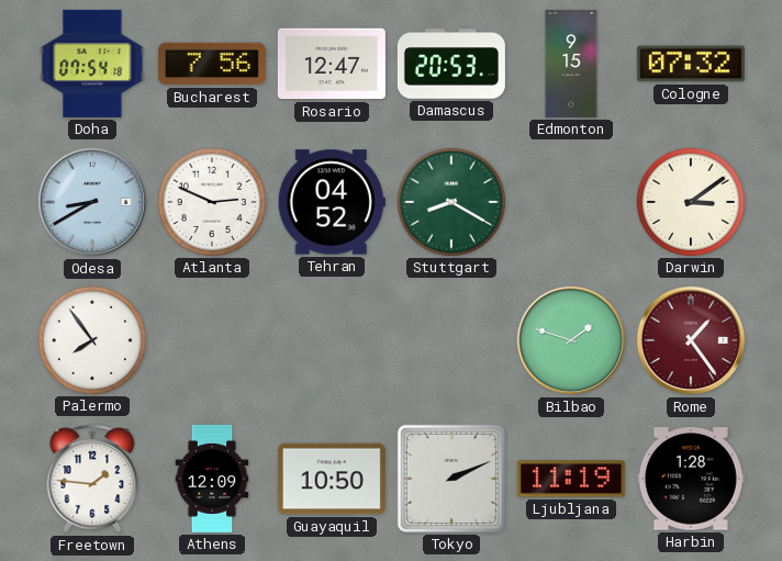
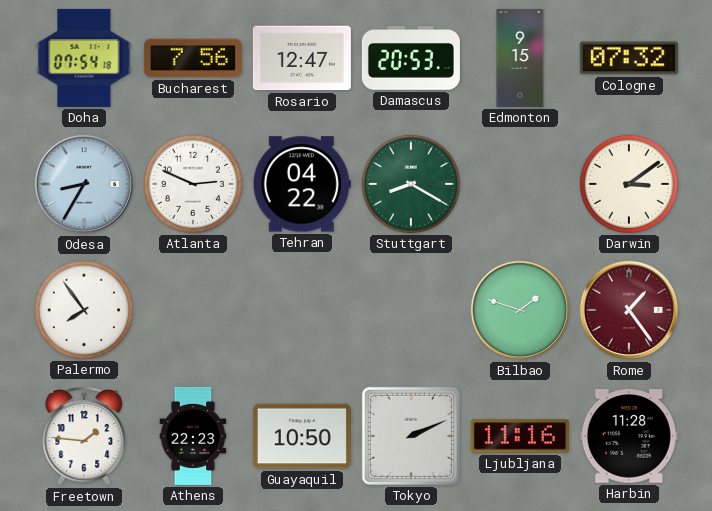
Odesa: 8:40 -> 8:35
Tehran: 04:52 -> 04:22
Athens: 12:09 -> 22:23
Ljubljana: 11:19 -> 11:16
Harbin: 1:28 -> 11:28
